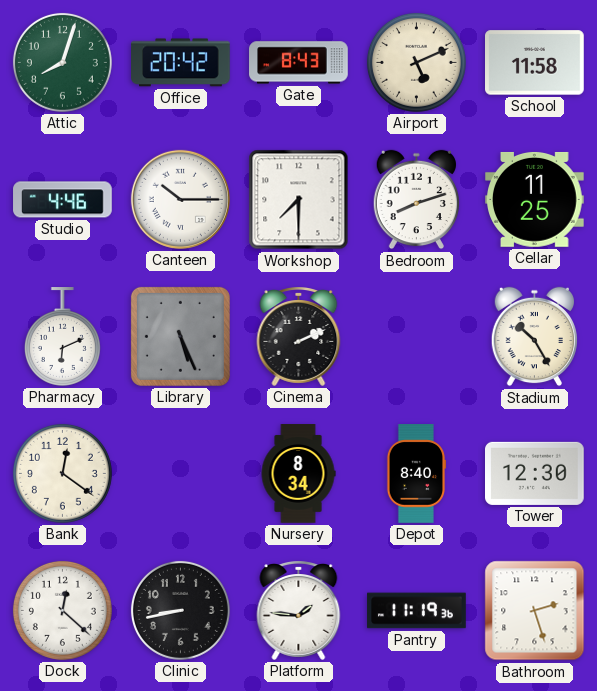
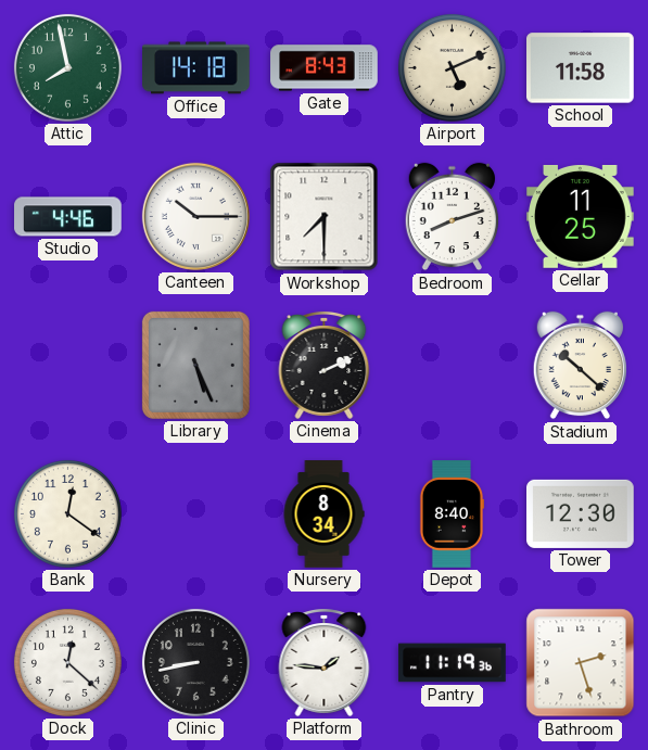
Attic: 8:03 -> 7:58
Office: 20:42 -> 14:18
Pharmacy: 6:11 -> none
Stadium: 10:25 -> 10:22
